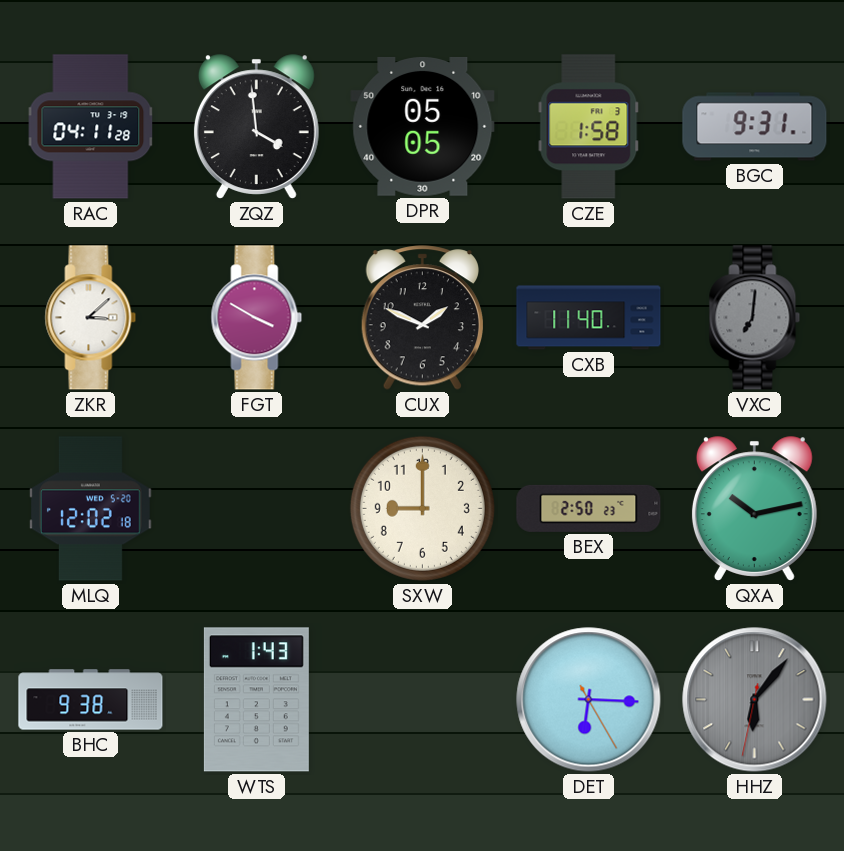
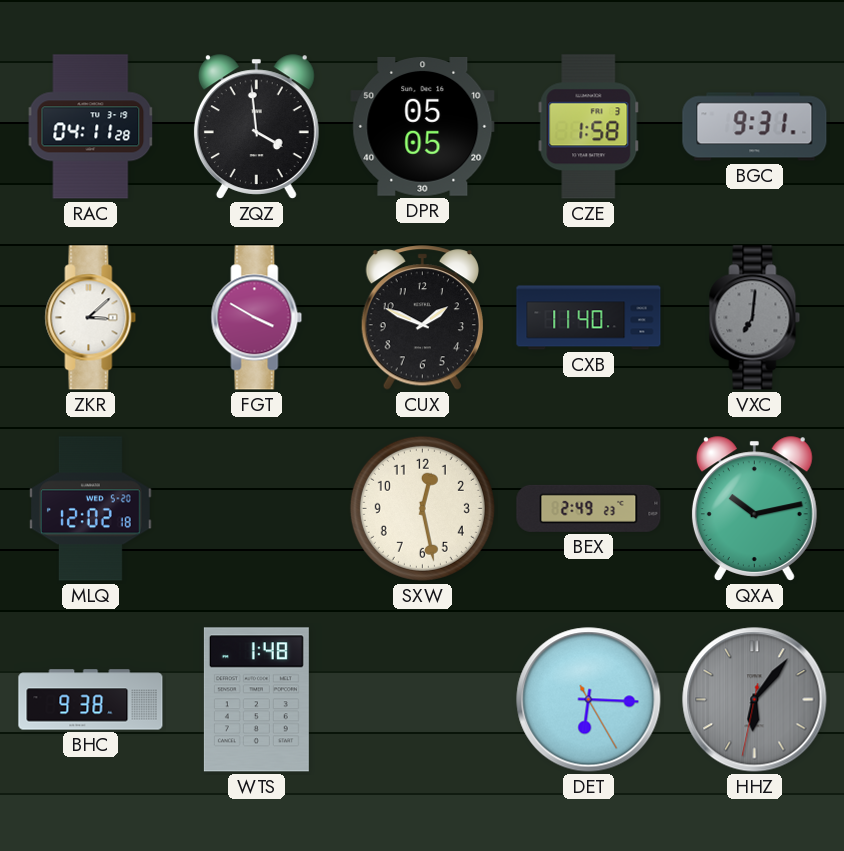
SXW: 9:00 -> 12:28
BEX: 2:50 -> 2:49
WTS: 1:43 -> 1:48
